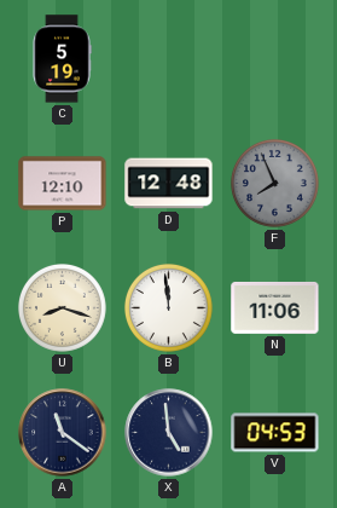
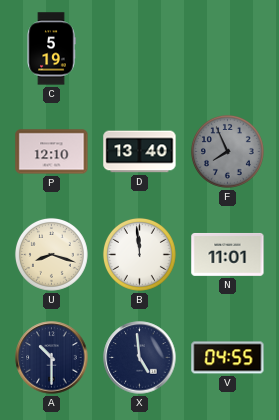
D: 12:48 -> 13:40
N: 11:06 -> 11:01
A: 11:21 -> 10:30
V: 04:53 -> 04:55
